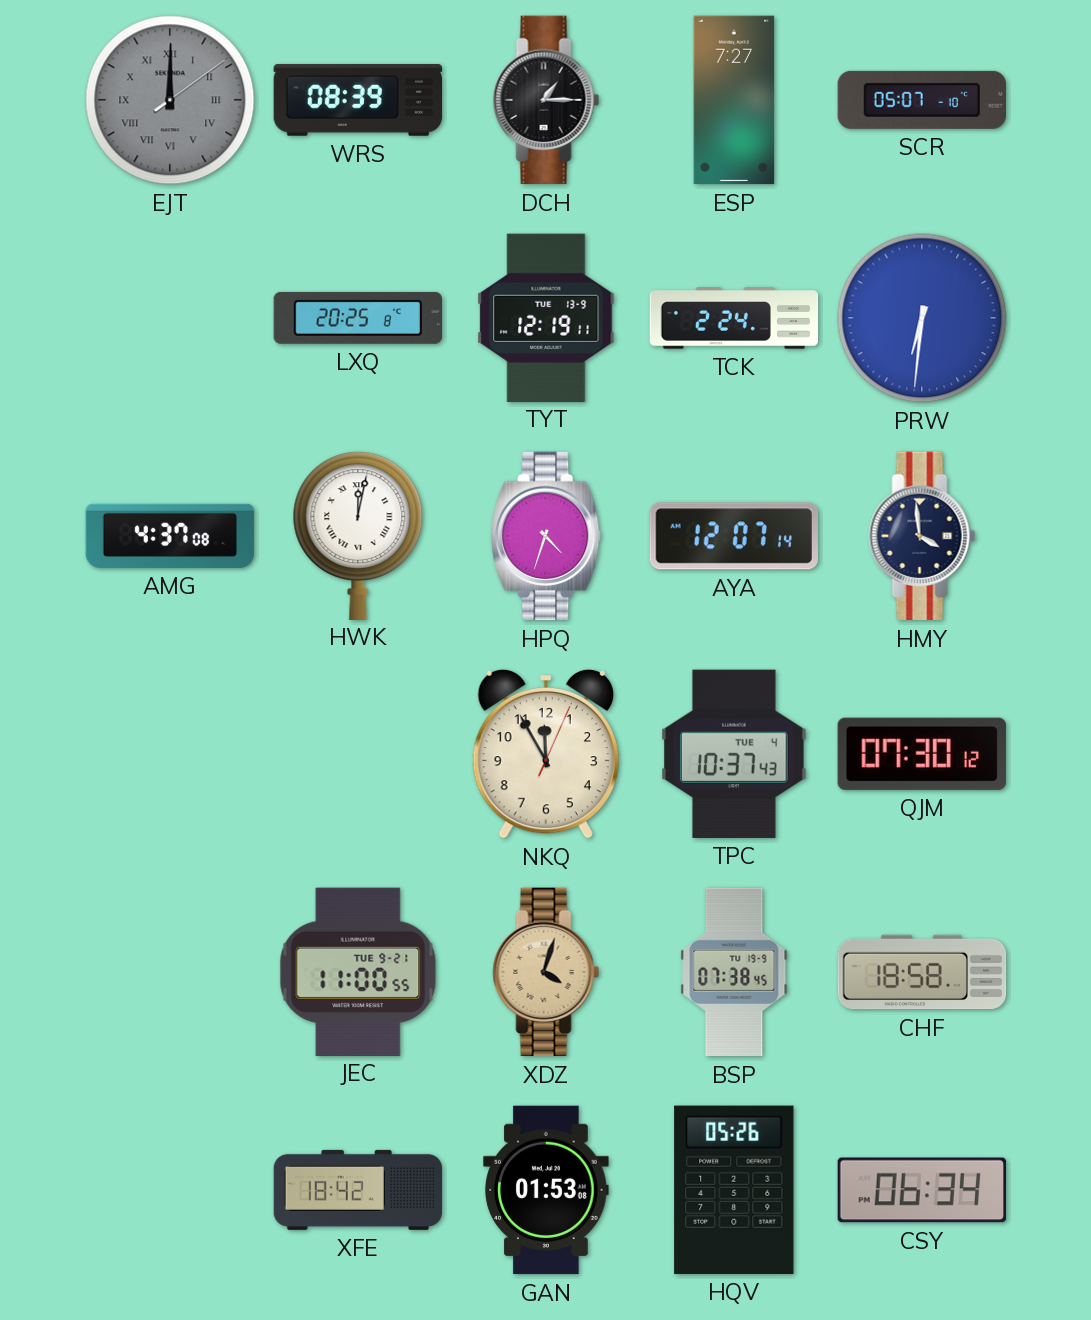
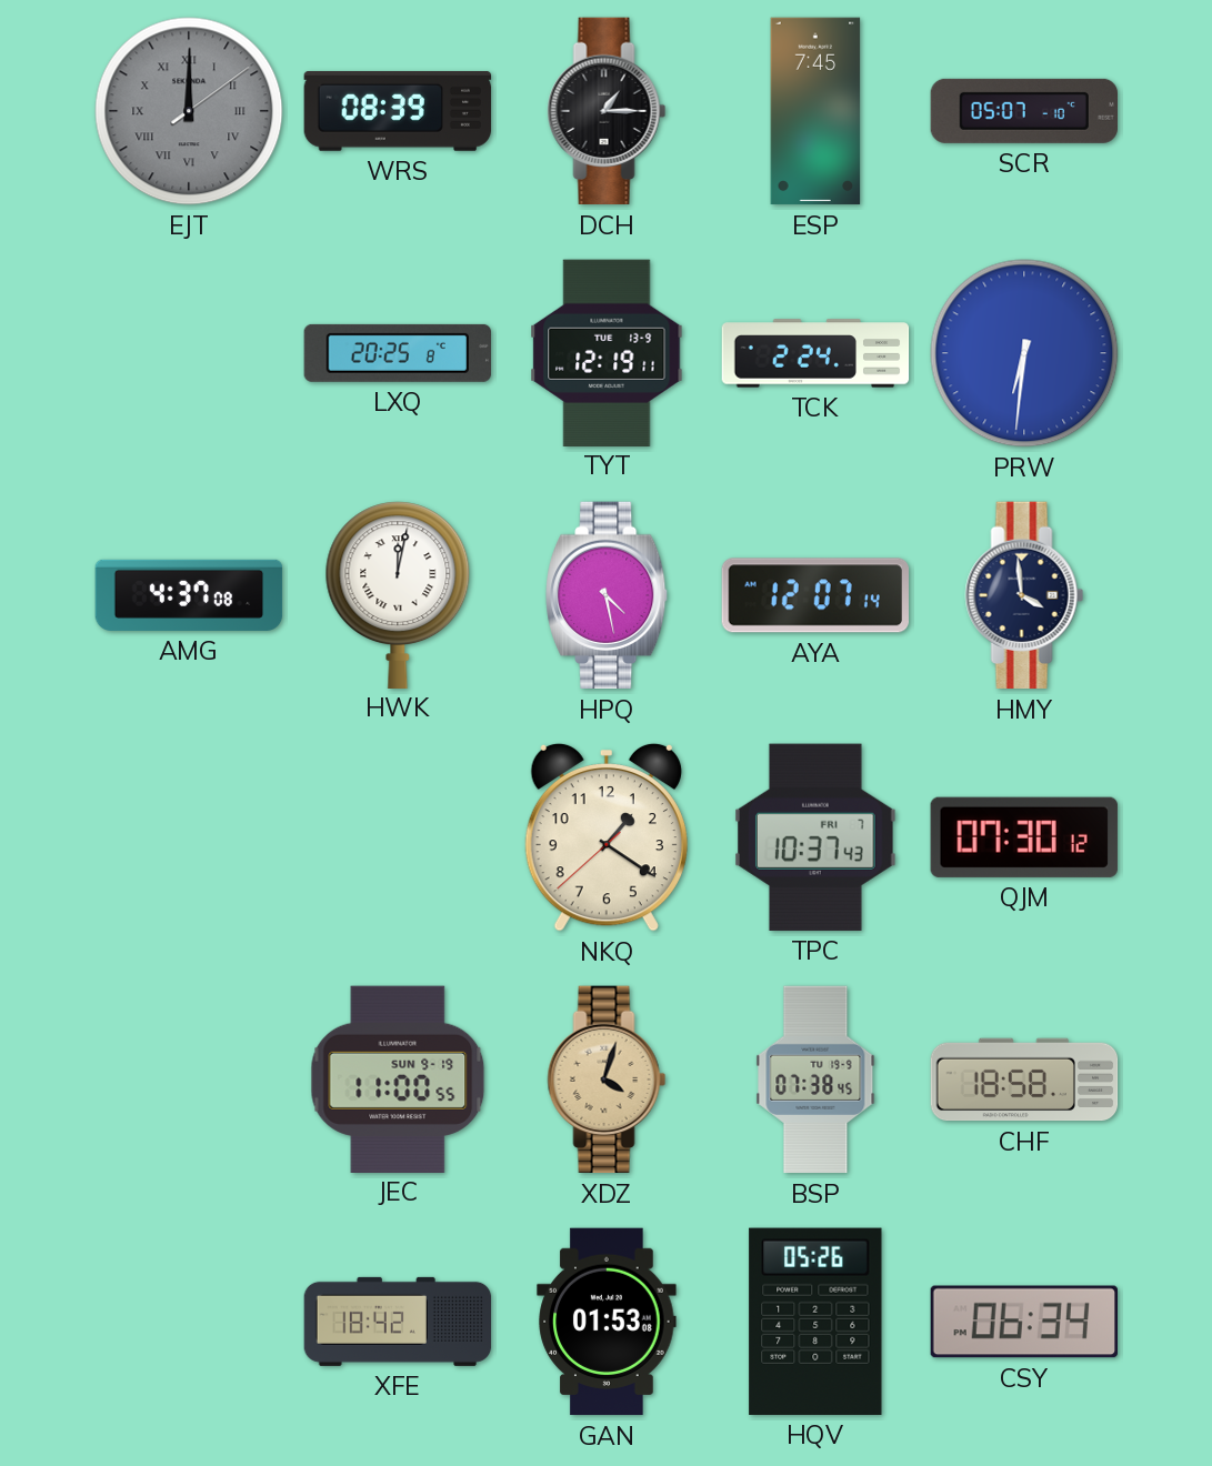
ESP: 7:27 -> 7:45
HPQ: 4:33 -> 4:28
NKQ: 11:55 -> 1:20
TPC date: TUE 4 -> FRI 7
JEC date: TUE 9-21 -> SUN 9-19
